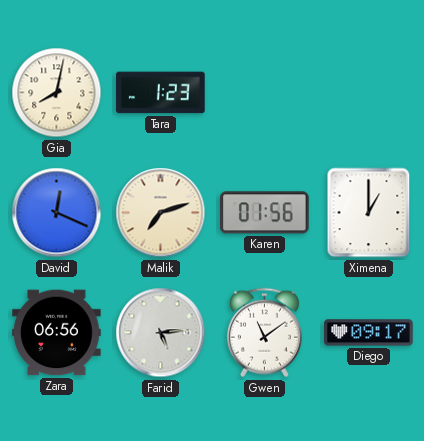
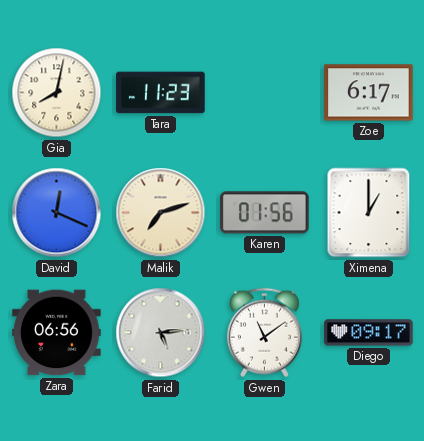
Tara: 1:23 -> 11:23
Zoe: none -> 6:17
